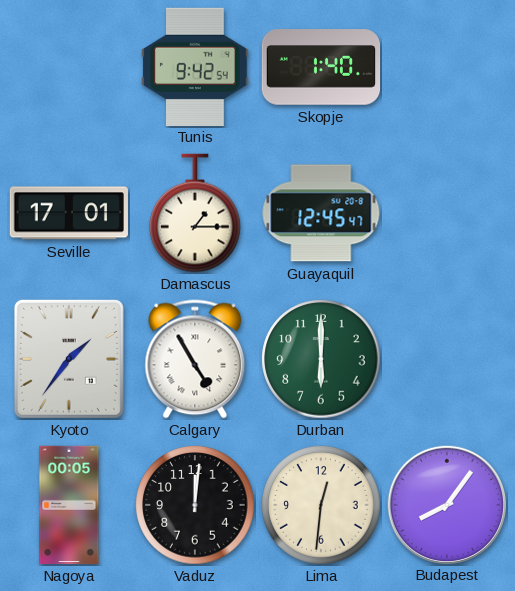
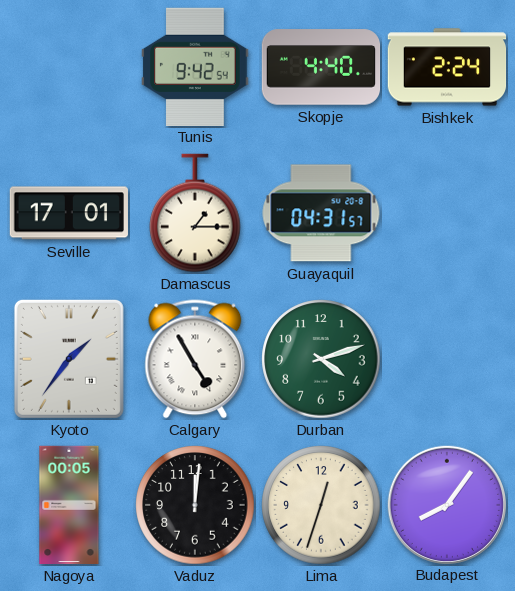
Skopje: 1:40 -> 4:40
Bishkek: none -> 2:24
Guayaquil: 12:45 -> 04:31
Durban: 6:00 -> 4:12
Lima: 12:31 -> 12:33
